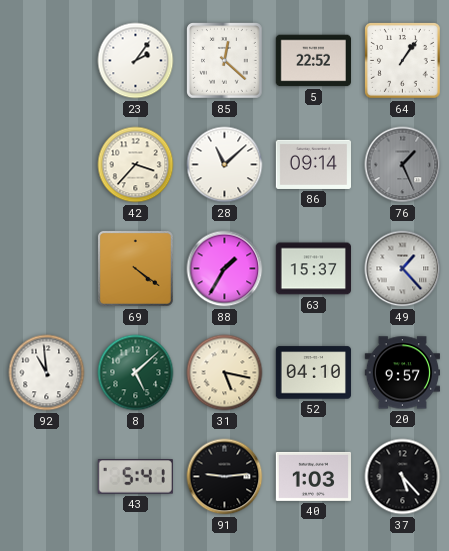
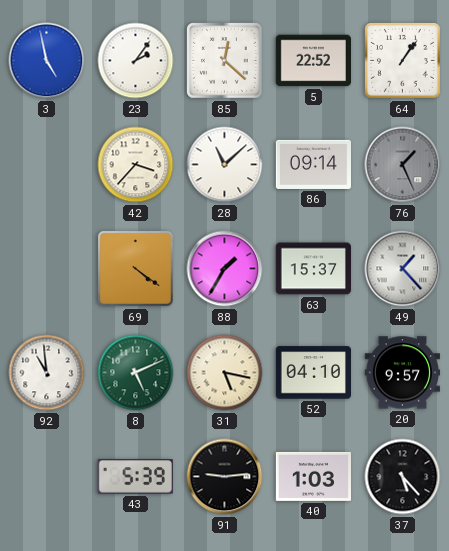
3: none -> 4:58
8: 5:08 -> 5:11
43: 5:41 -> 5:39
